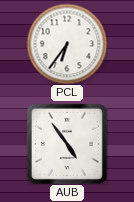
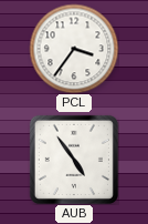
PCL: 6:36 -> 3:36
